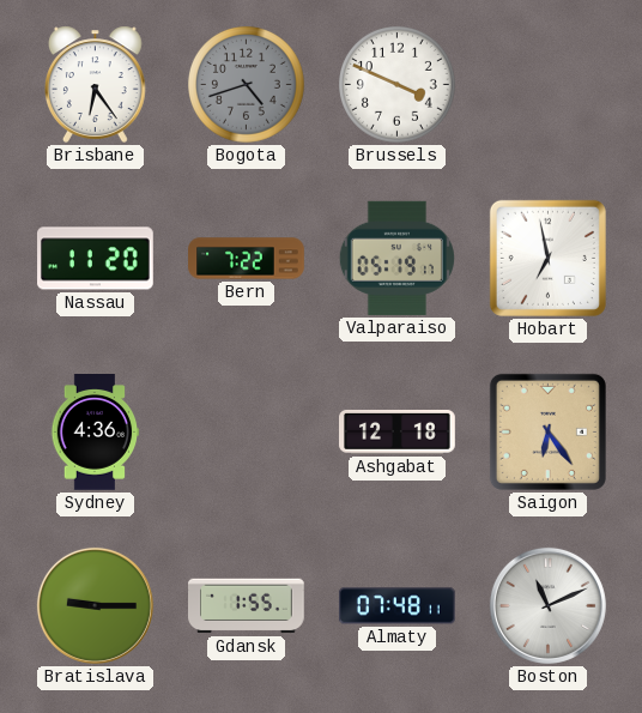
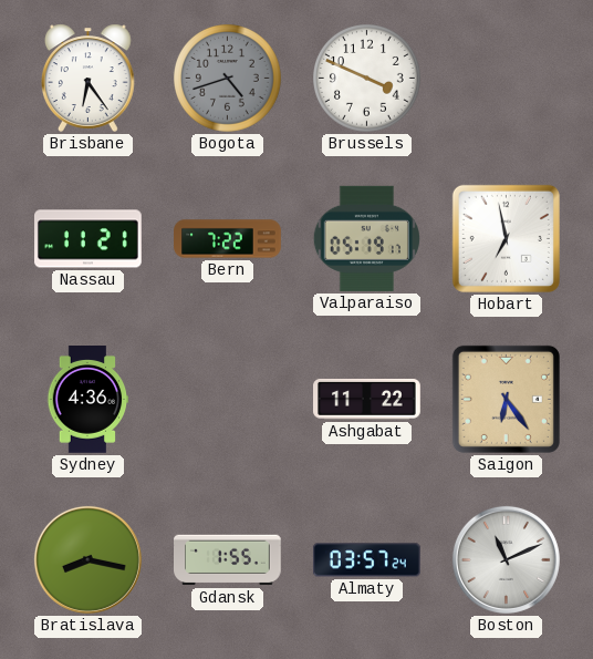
Nassau: 11:20 -> 11:21
Ashgabat: 12:18 -> 11:22
Bratislava: 9:15 -> 8:17
Almaty: 07:48 -> 03:57
